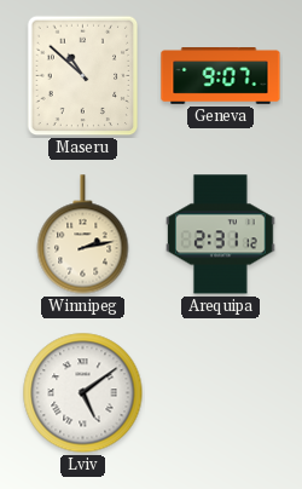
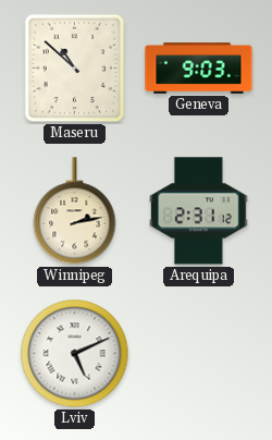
Geneva: 9:07 -> 9:03
Lviv: 5:09 -> 5:11
